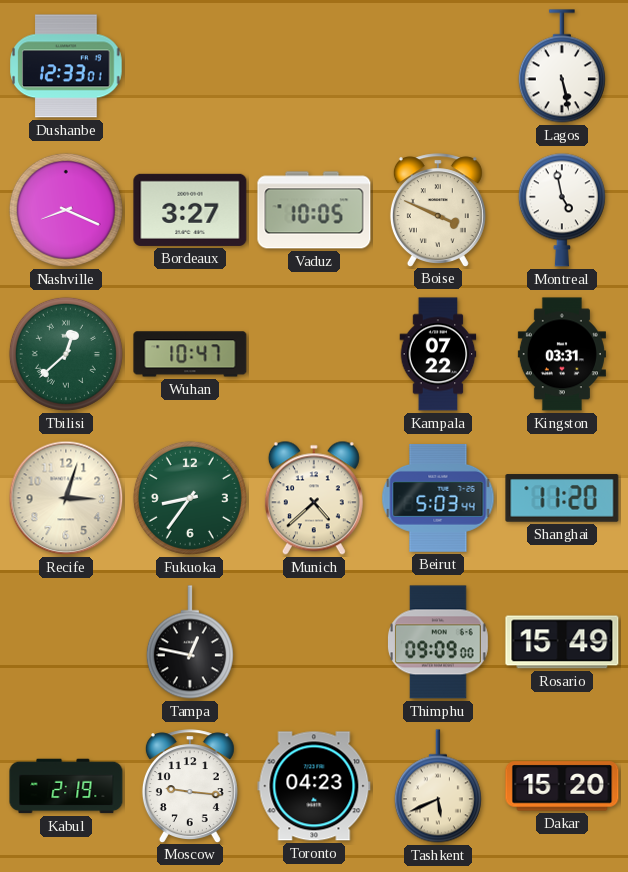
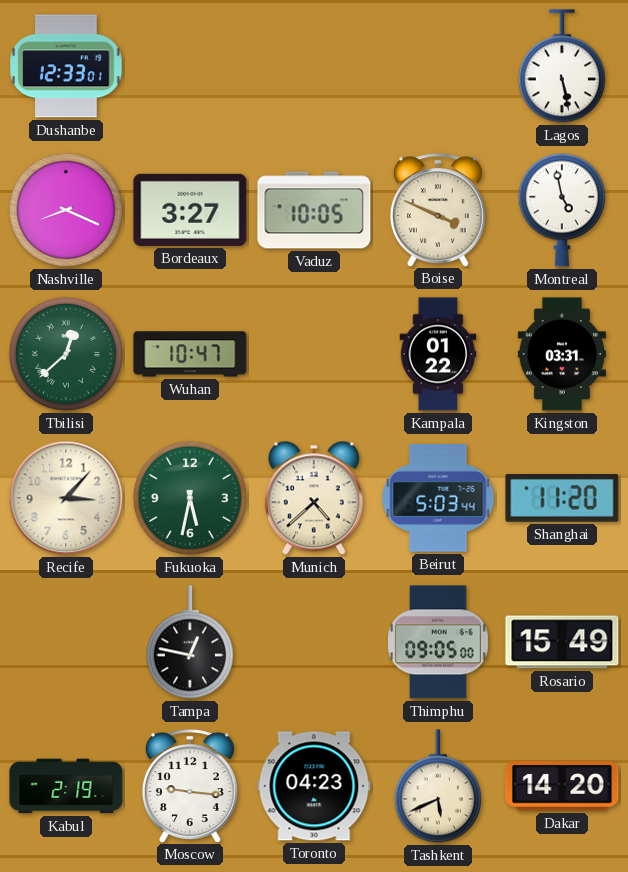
Kampala: 07:22 -> 01:22
Recife: 3:03 -> 3:07
Fukuoka: 8:36 -> 5:32
Thimphu: 09:09 -> 09:05
Dakar: 15:20 -> 14:20
